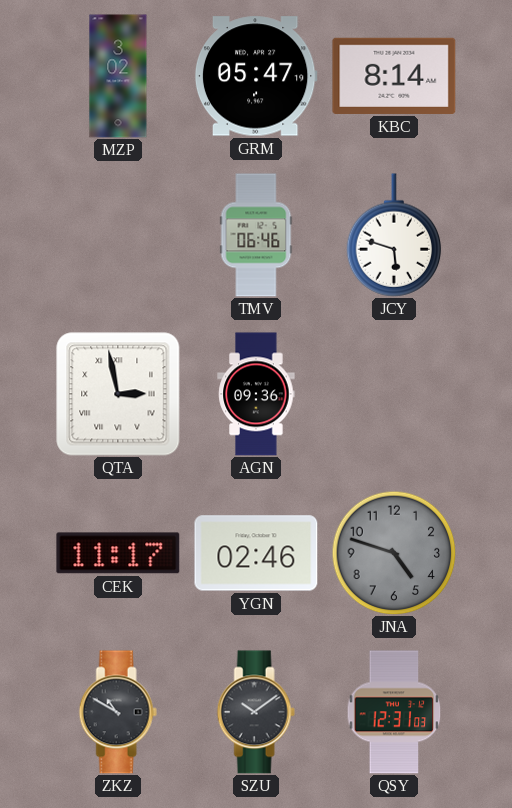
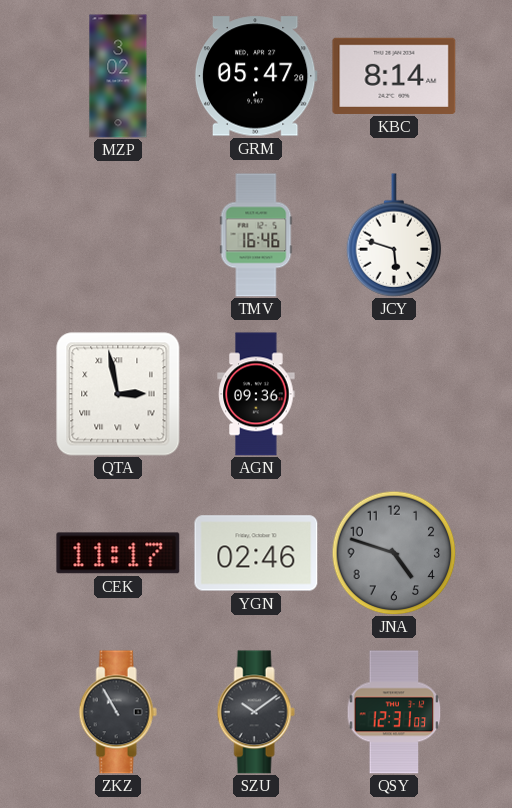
GRM: 05:47:19 -> 05:47:20
TMV: 06:46 -> 16:46
ZKZ: 10:50 -> 10:55
